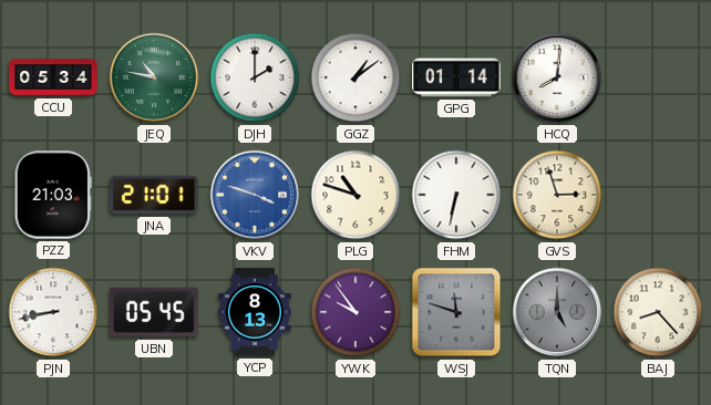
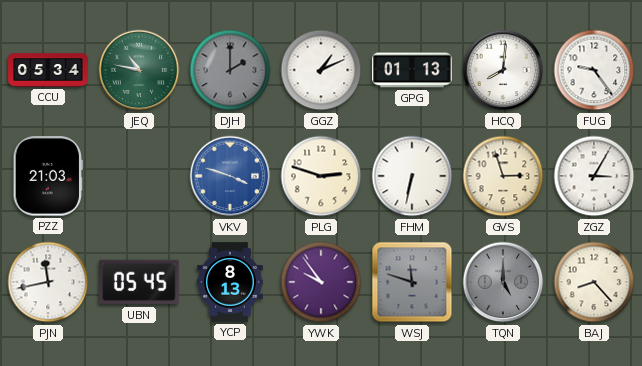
DJH dial: white -> grey
GGZ: 1:09 -> 1:11
GPG: 01:14 -> 01:13
FUG: none -> 9:24
JNA: 21:01 -> none
PLG: 10:48 -> 2:48
ZGZ: none -> 3:05
PJN: 8:43 -> 11:43
